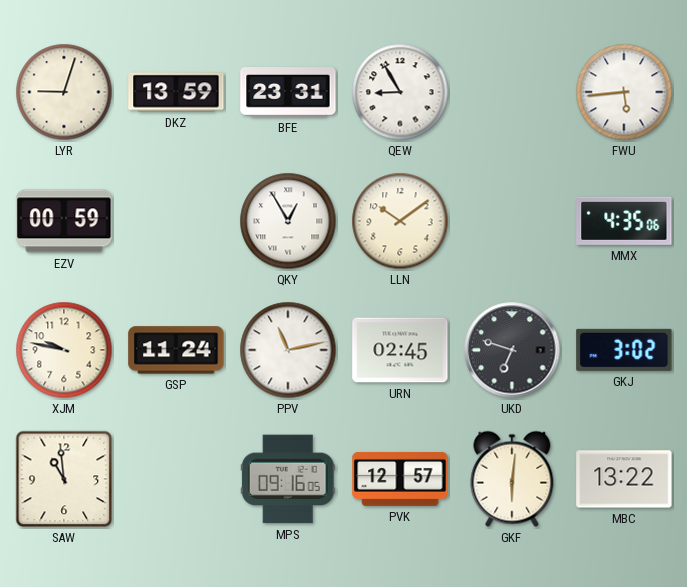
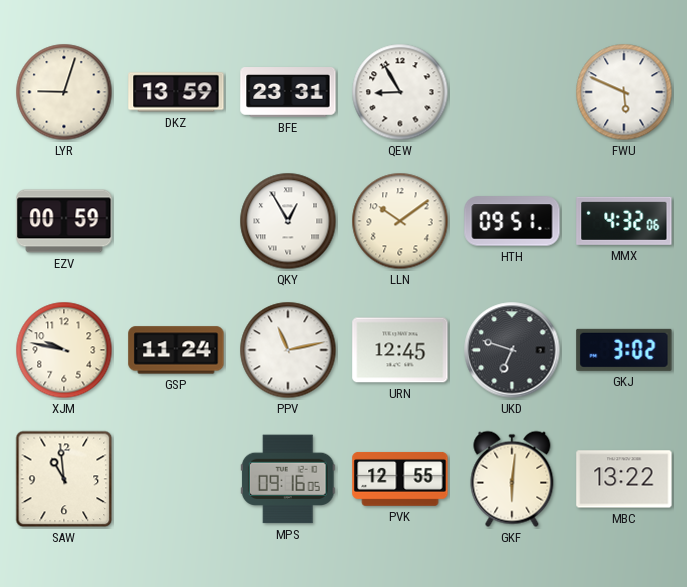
FWU: 5:44 -> 5:49
HTH: none -> 09:51
MMX: 4:35 -> 4:32
URN: 02:45 -> 12:45
PVK: 12:57 -> 12:55
